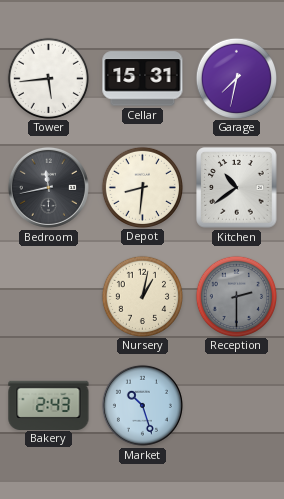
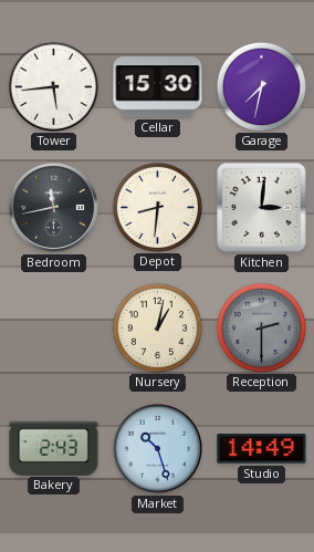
Cellar: 15:31 -> 15:30
Kitchen: 10:39 -> 3:01
Studio: none -> 14:49
